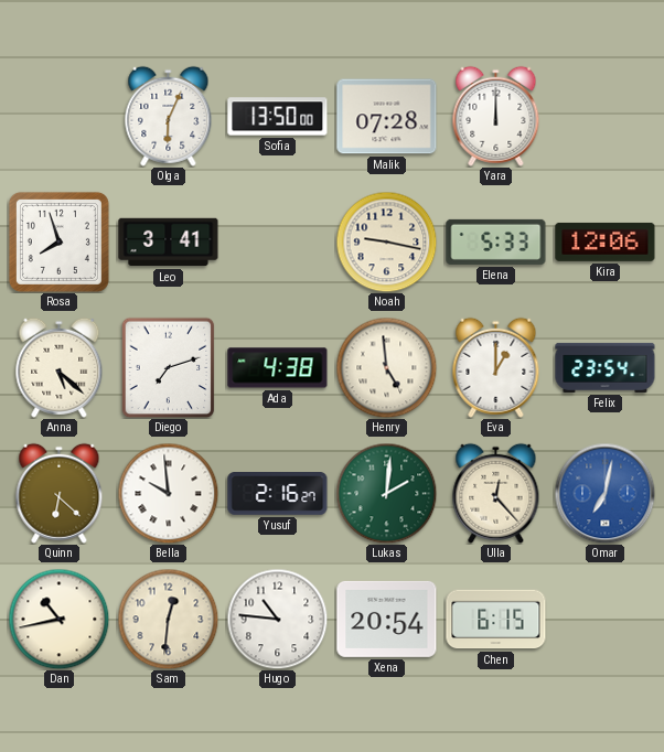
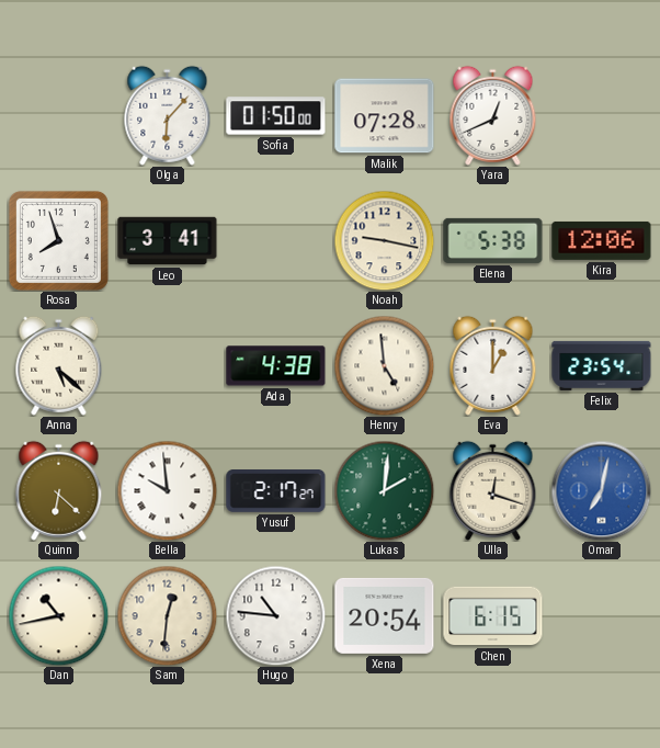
Olga: 6:04 -> 6:07
Sofia: 13:50 -> 01:50
Yara: 12:00 -> 12:41
Elena: 5:33 -> 5:38
Diego: 7:12 -> none
Yusuf: 2:16 -> 2:17
Ulla: 12:23 -> 12:18
